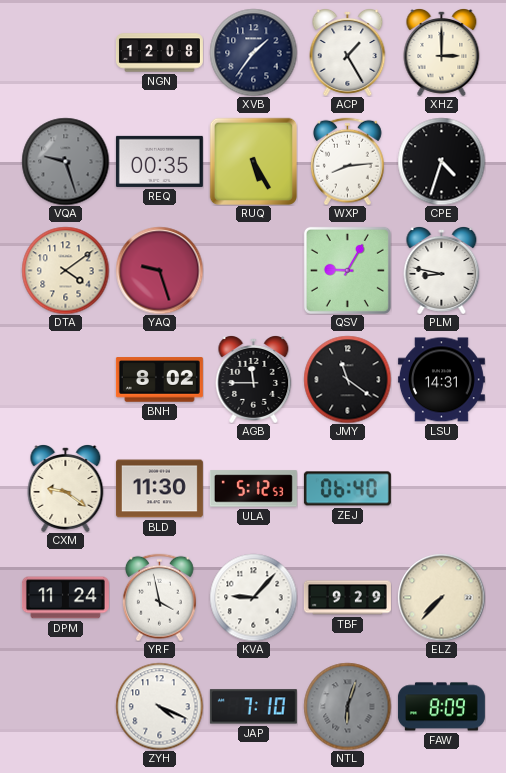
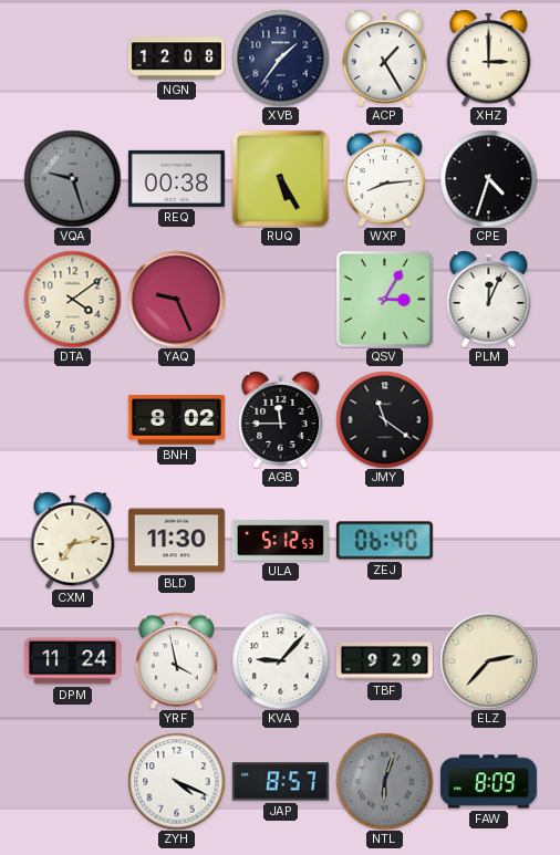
REQ: 00:35 -> 00:38
YAQ: 9:27 -> 9:26
QSV: 9:05 -> 3:05
PLM: 8:47 -> 12:04
LSU: 14:31 -> none
CXM: 9:21 -> 7:13
ELZ: 7:37 -> 2:37
JAP: 7:10 -> 8:57
